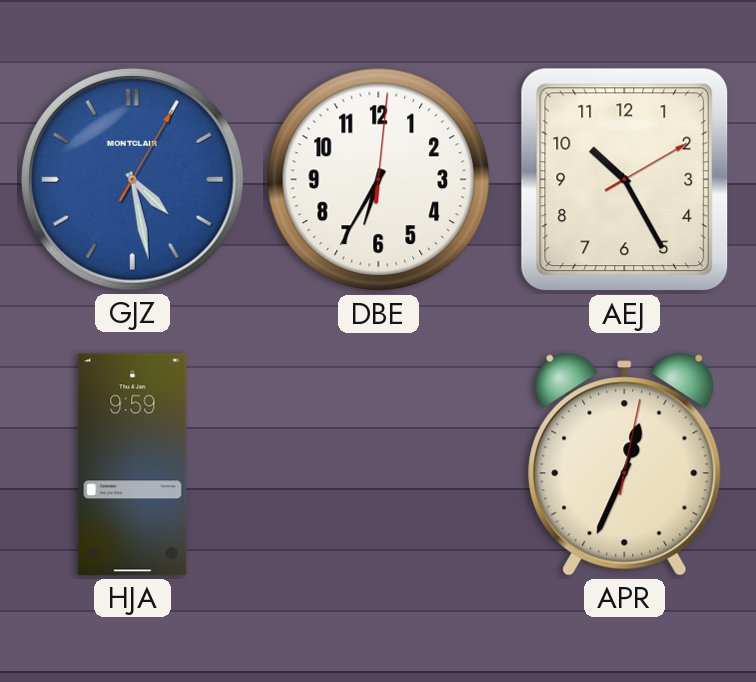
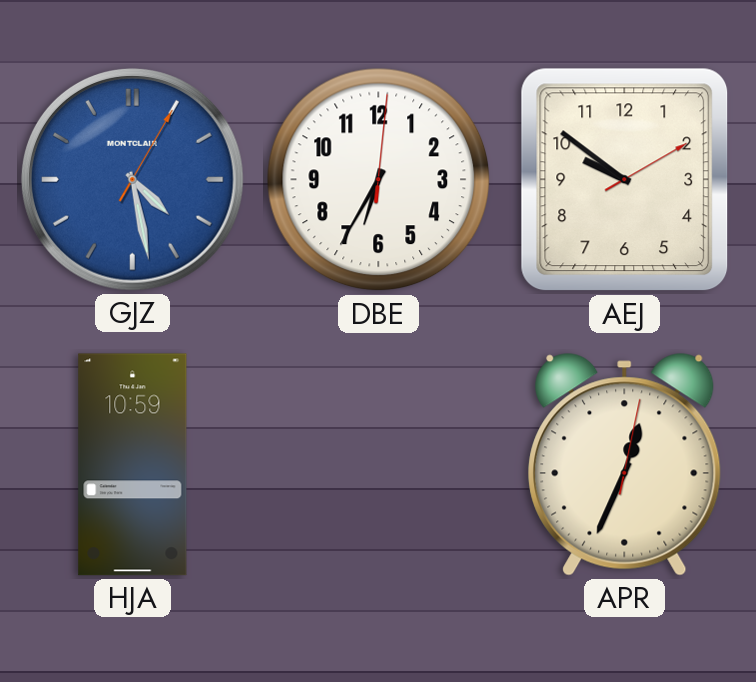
AEJ: 10:25 -> 9:51
HJA: 9:59 -> 10:59
